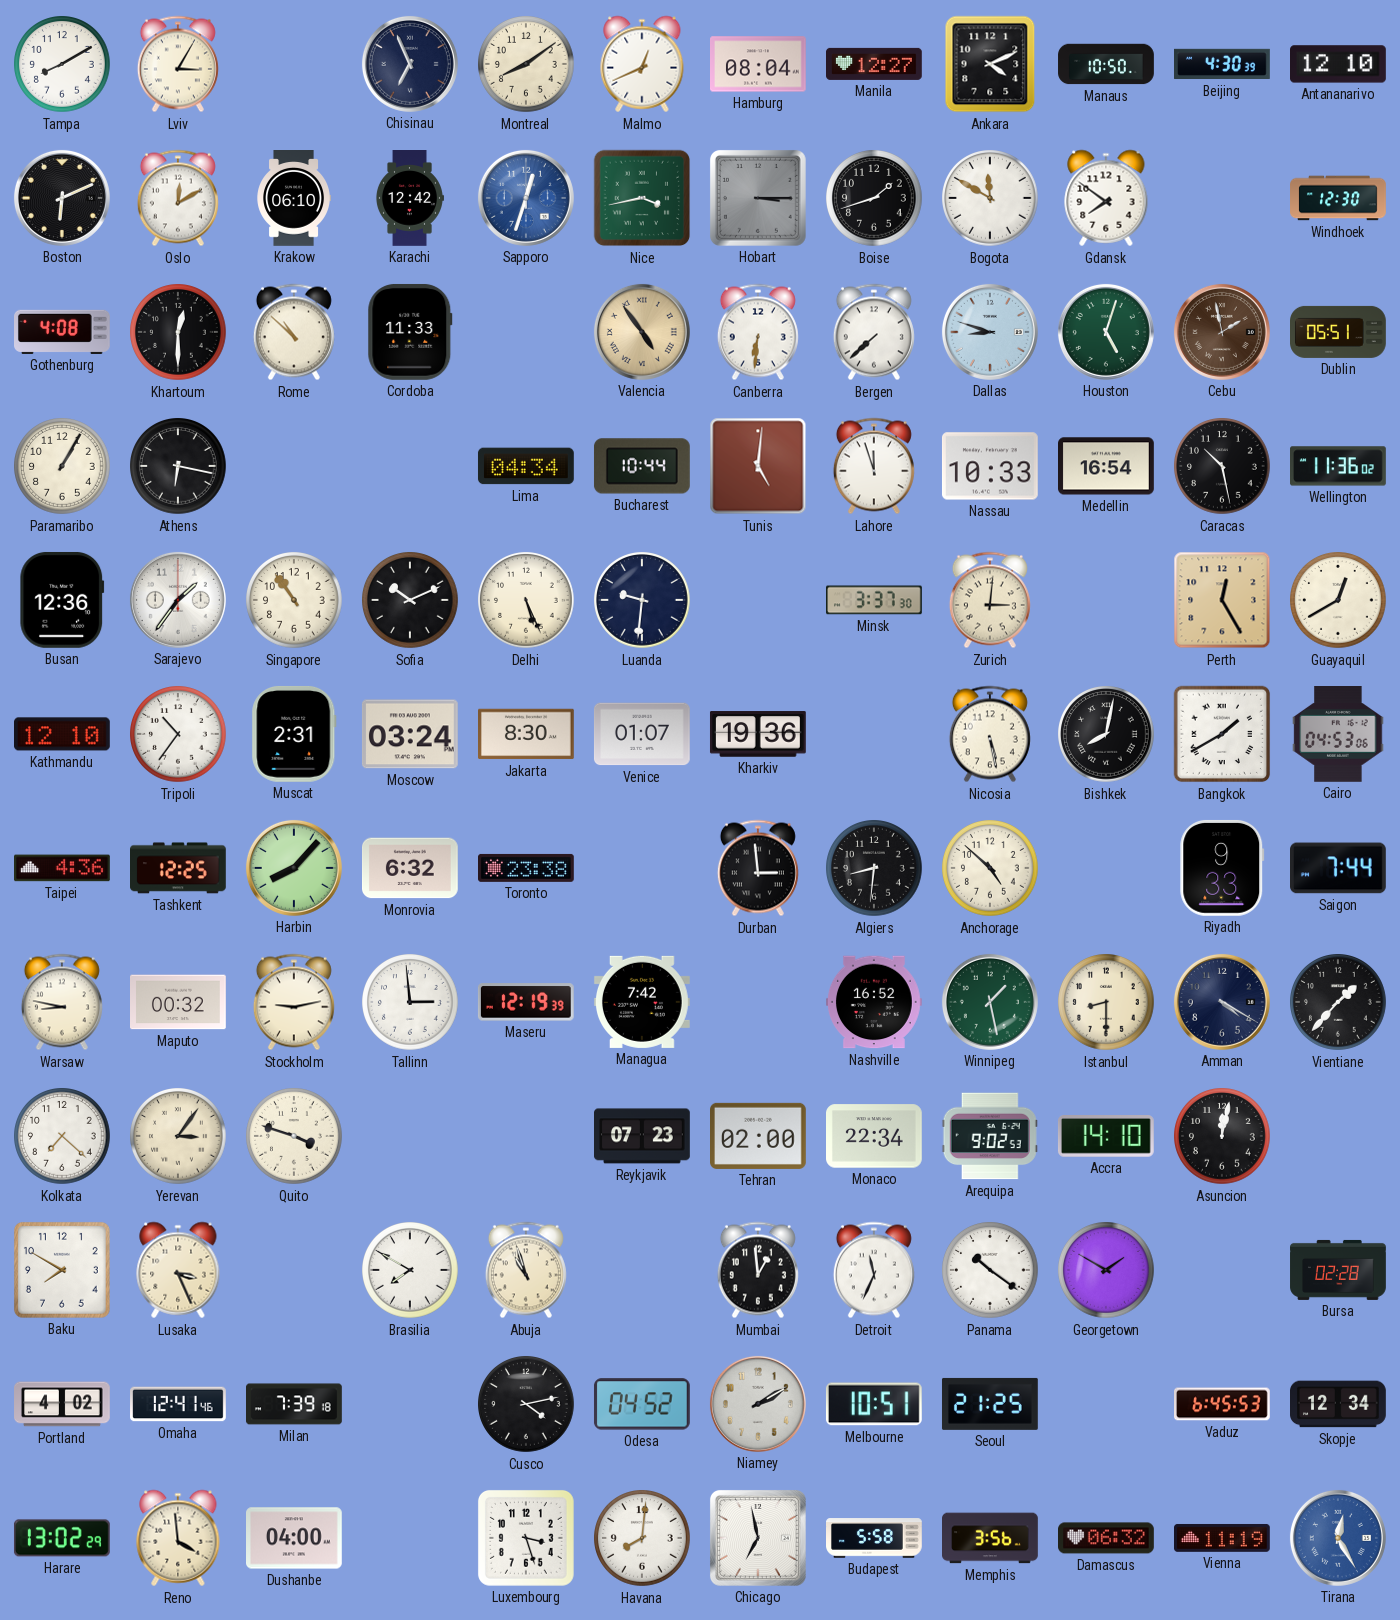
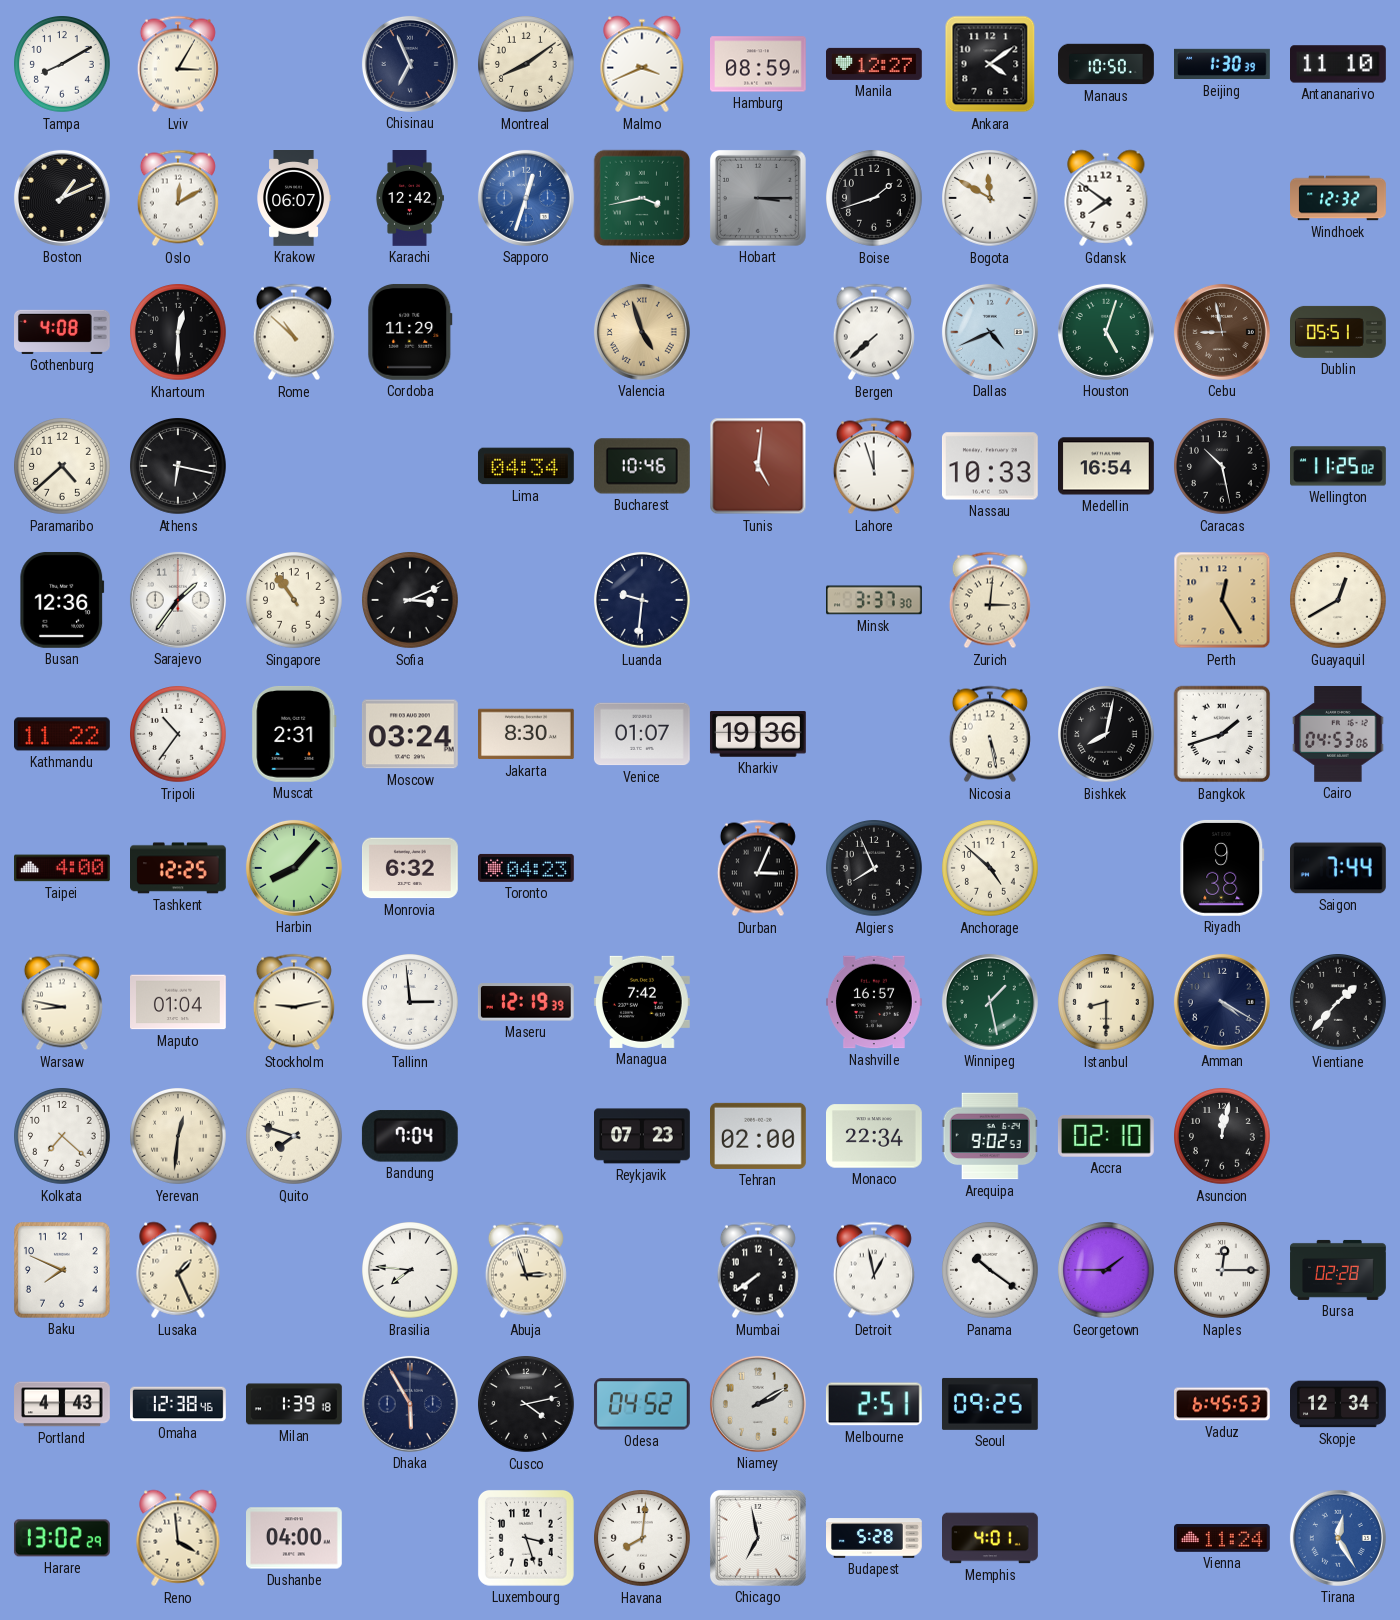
Malmo: 12:41 -> 3:41
Hamburg: 08:04 -> 08:59
Ankara: 4:11 -> 4:09
Beijing: 4:30 -> 1:30
Antananarivo: 12:10 -> 11:10
Boston: 6:11 -> 1:11
Krakow: 06:10 -> 06:07
Windhoek: 12:30 -> 12:32
Cordoba: 11:33 -> 11:29
Valencia: 4:54 -> 4:57
Canberra: 6:31 -> none
Dallas: 8:48 -> 4:41
Cebu: 1:58 -> 8:58
Paramaribo: 1:05 -> 4:38
Bucharest: 10:44 -> 10:46
Wellington: 11:36 -> 11:25
Sofia: 10:11 -> 3:11
Delhi: 5:26 -> none
Kathmandu: 12:10 -> 11:22
Bangkok: 1:40 -> 1:42
Taipei: 4:36 -> 4:00
Toronto: 23:38 -> 04:23
Durban: 2:59 -> 3:04
Algiers: 8:31 -> 7:56
Riyadh: 9:33 -> 9:38
Maputo: 00:32 -> 01:04
Nashville: 16:52 -> 16:57
Yerevan: 3:06 -> 12:31
Quito: 3:48 -> 7:48
Bandung: none -> 7:04
Accra: 14:10 -> 02:10
Baku: 7:50 -> 7:49
Lusaka: 3:26 -> 1:26
Brasilia: 7:50 -> 7:46
Abuja: 10:57 -> 2:57
Mumbai: 12:59 -> 7:39
Detroit: 11:34 -> 12:58
Georgetown: 1:50 -> 1:45
Naples: none -> 12:15
Portland: 4:02 -> 4:43
Omaha: 12:41 -> 12:38
Milan: 7:39 -> 1:39
Dhaka: none -> 5:55
Melbourne: 10:51 -> 2:51
Seoul: 21:25 -> 09:25
Budapest: 5:58 -> 5:28
Memphis: 3:56 -> 4:01
Damascus: 06:32 -> none
Vienna: 11:19 -> 11:24
